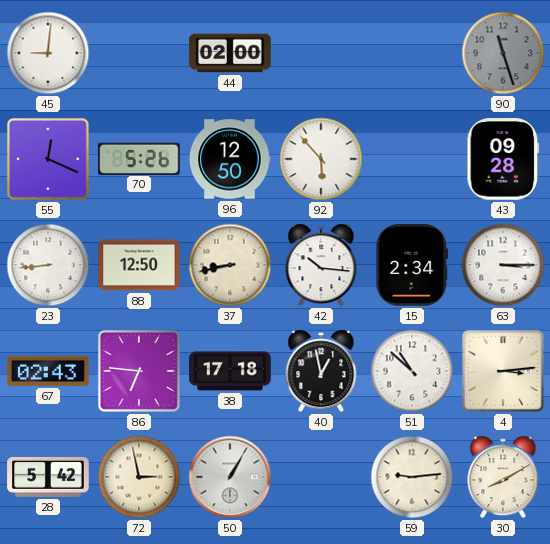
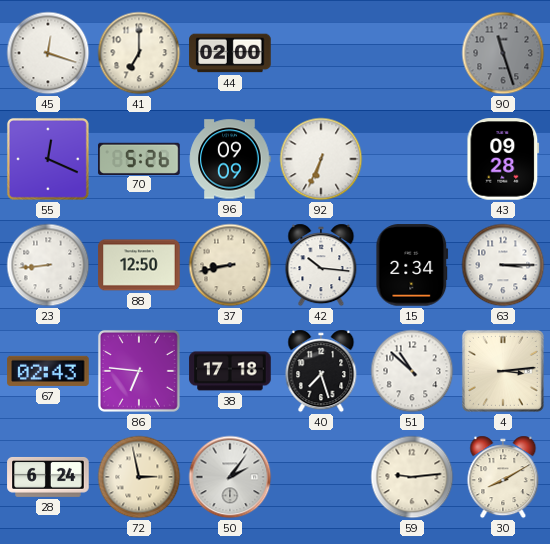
45: 9:01 -> 12:18
41: none -> 7:00
96: 12:50 -> 09:09
92: 5:53 -> 6:34
40: 12:58 -> 7:27
28: 5:42 -> 6:24
50: 1:05 -> 2:06
